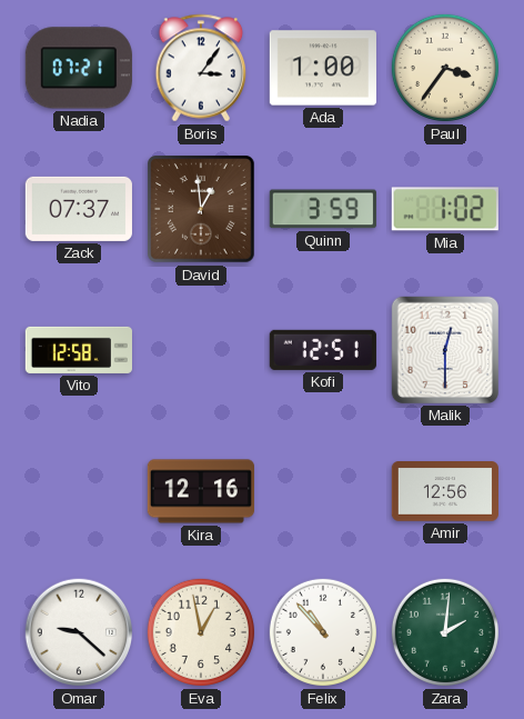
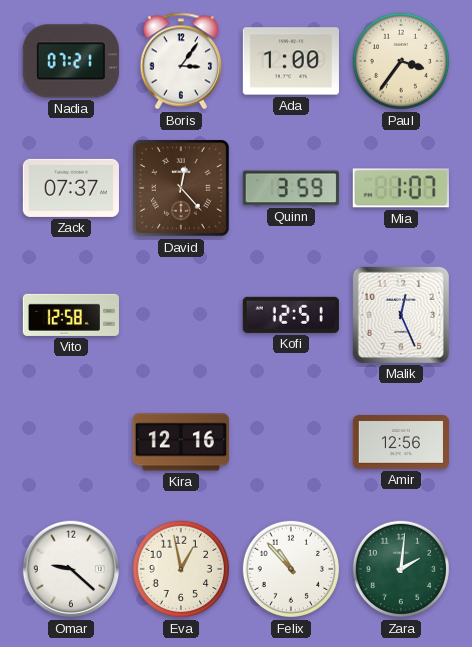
David: 12:59 -> 12:23
Mia: 1:02 -> 1:07
Malik: 12:30 -> 12:26
